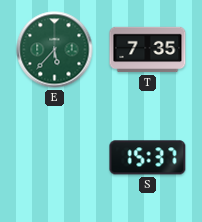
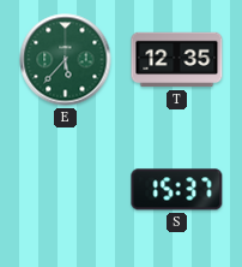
T: 7:35 -> 12:35
